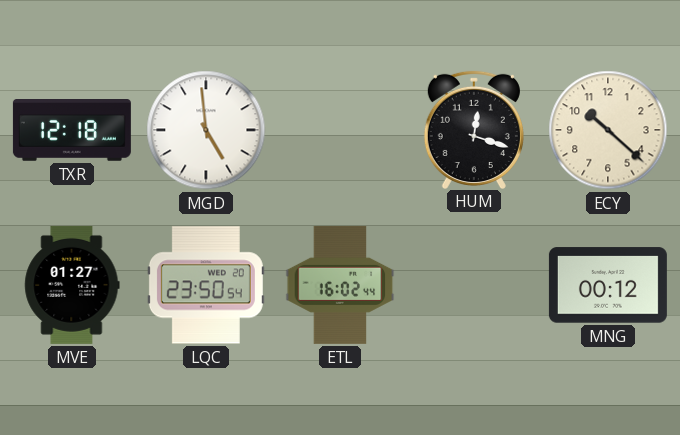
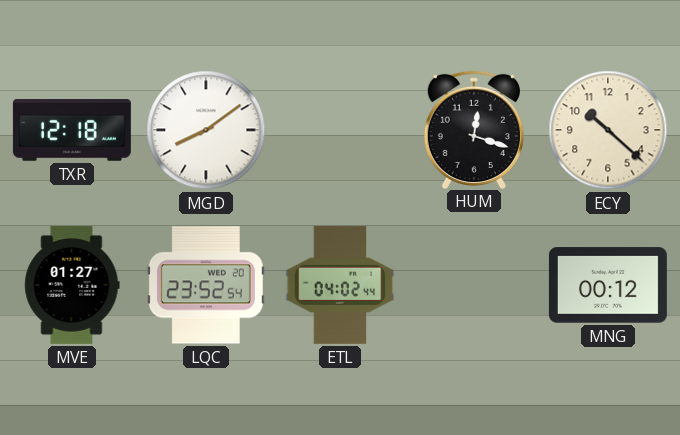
MGD: 4:59 -> 8:09
LQC: 23:50 -> 23:52
ETL: 16:02 -> 04:02
